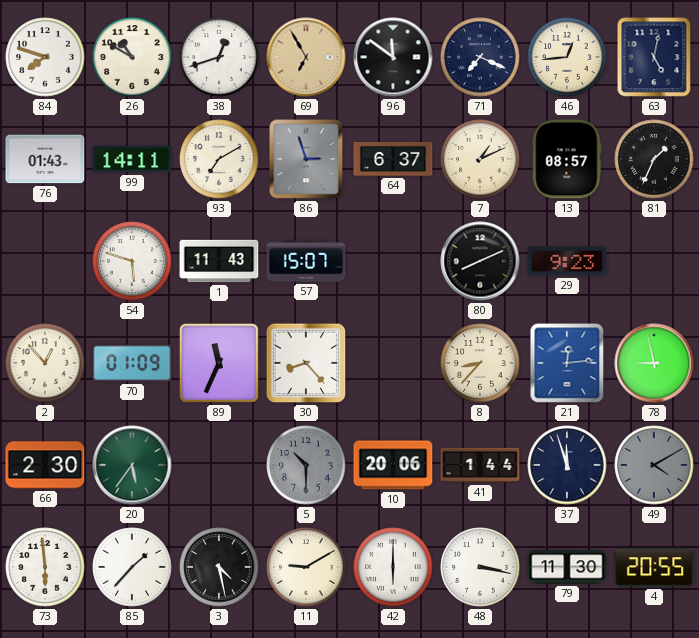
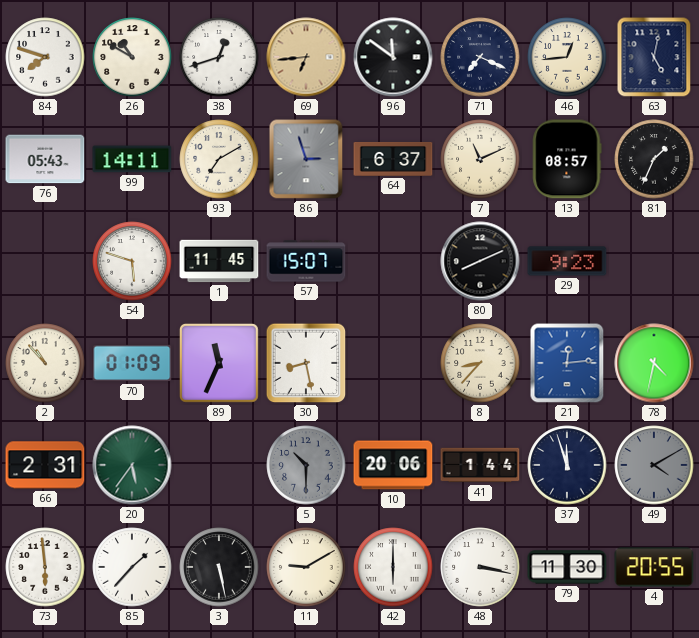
69: 6:55 -> 6:44
76: 01:43 -> 05:43
7: 1:11 -> 11:11
1: 11:43 -> 11:45
2: 12:53 -> 10:53
30: 8:23 -> 8:28
78: 8:58 -> 4:32
66: 2:30 -> 2:31
3: 4:28 -> 5:28
